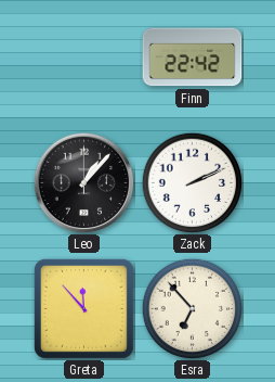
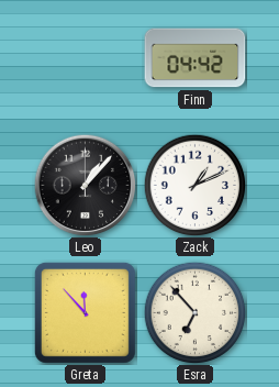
Finn: 22:42 -> 04:42
Zack: 2:11 -> 1:11
